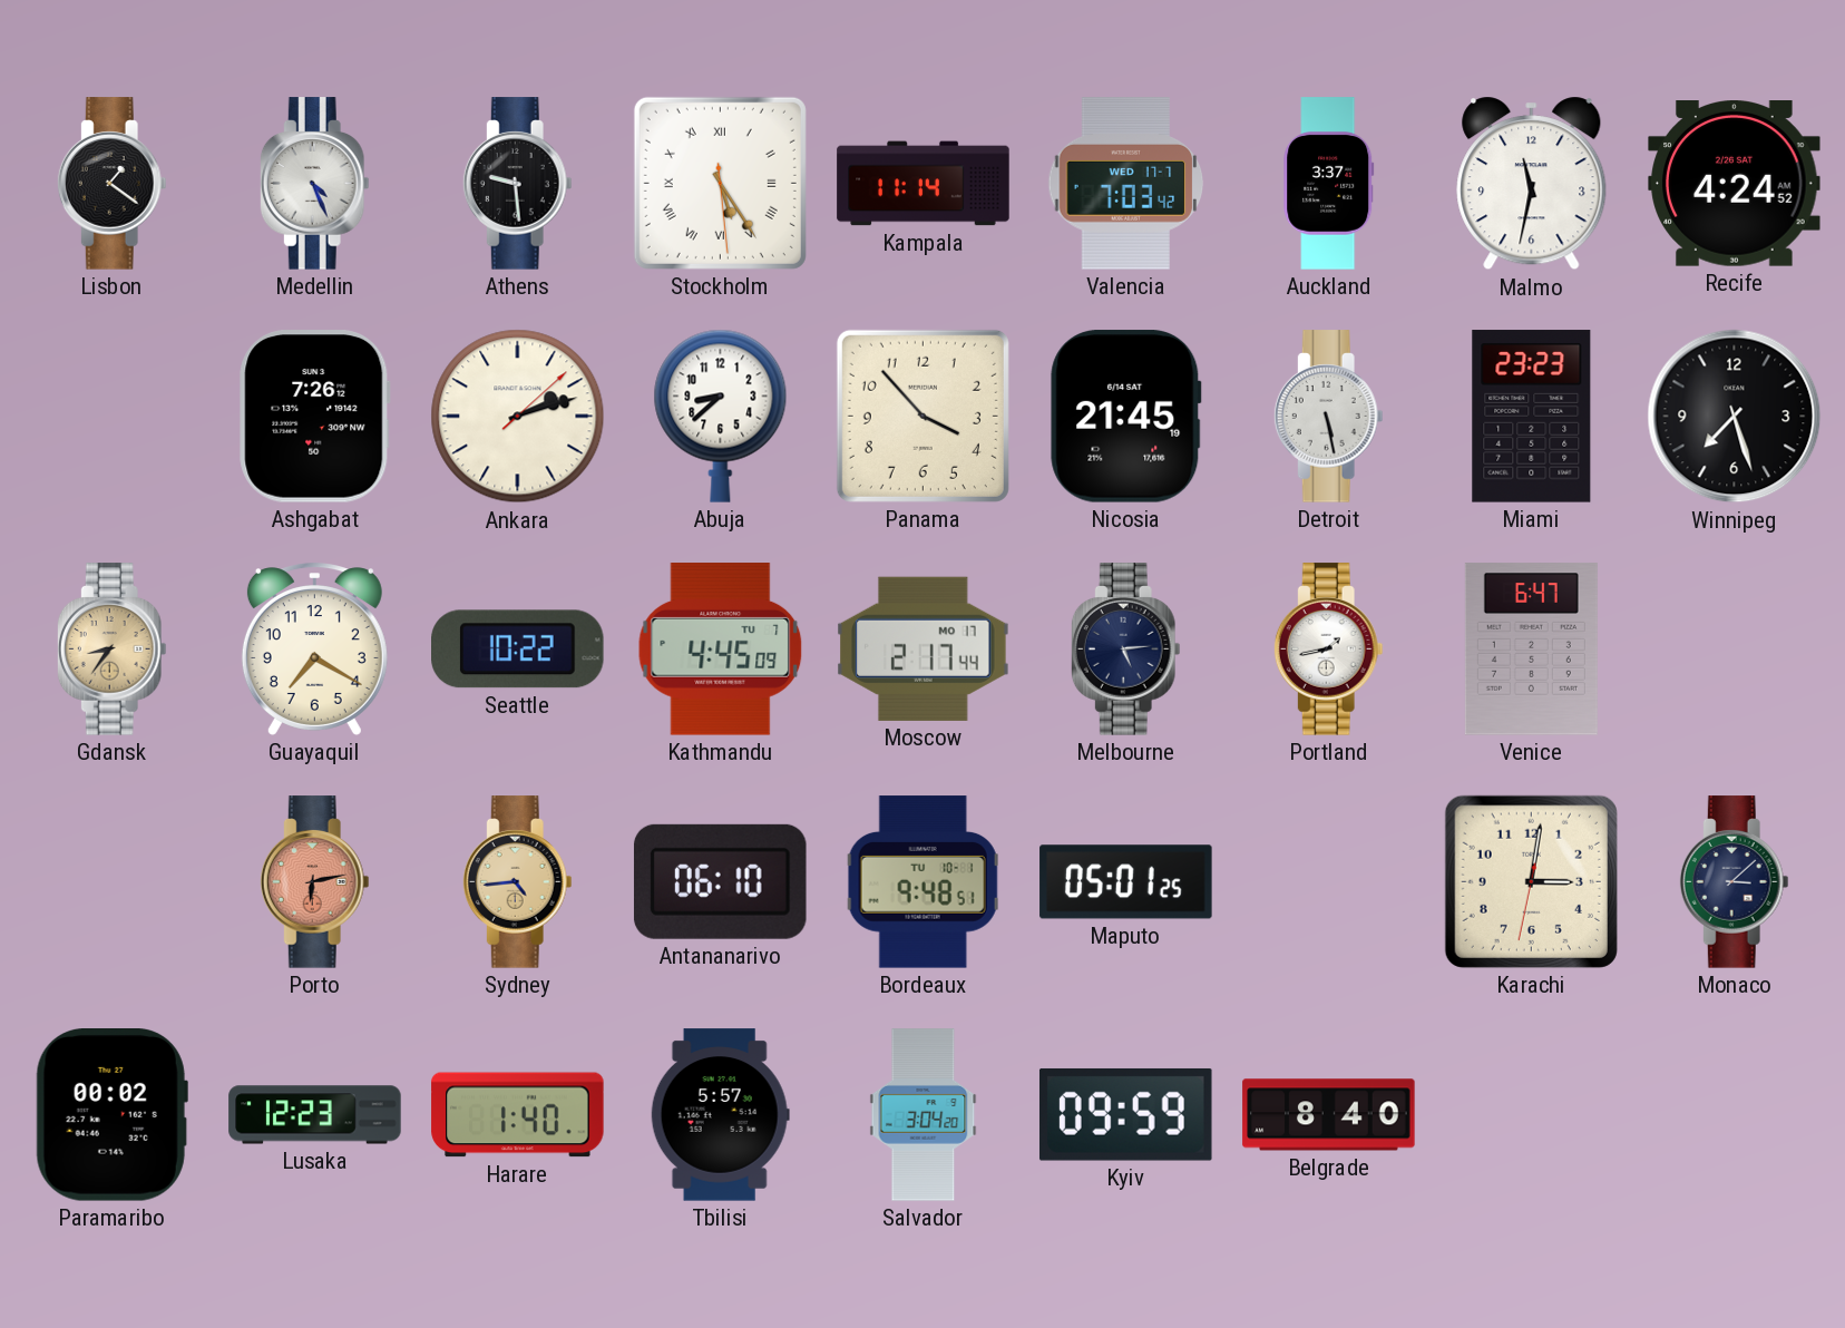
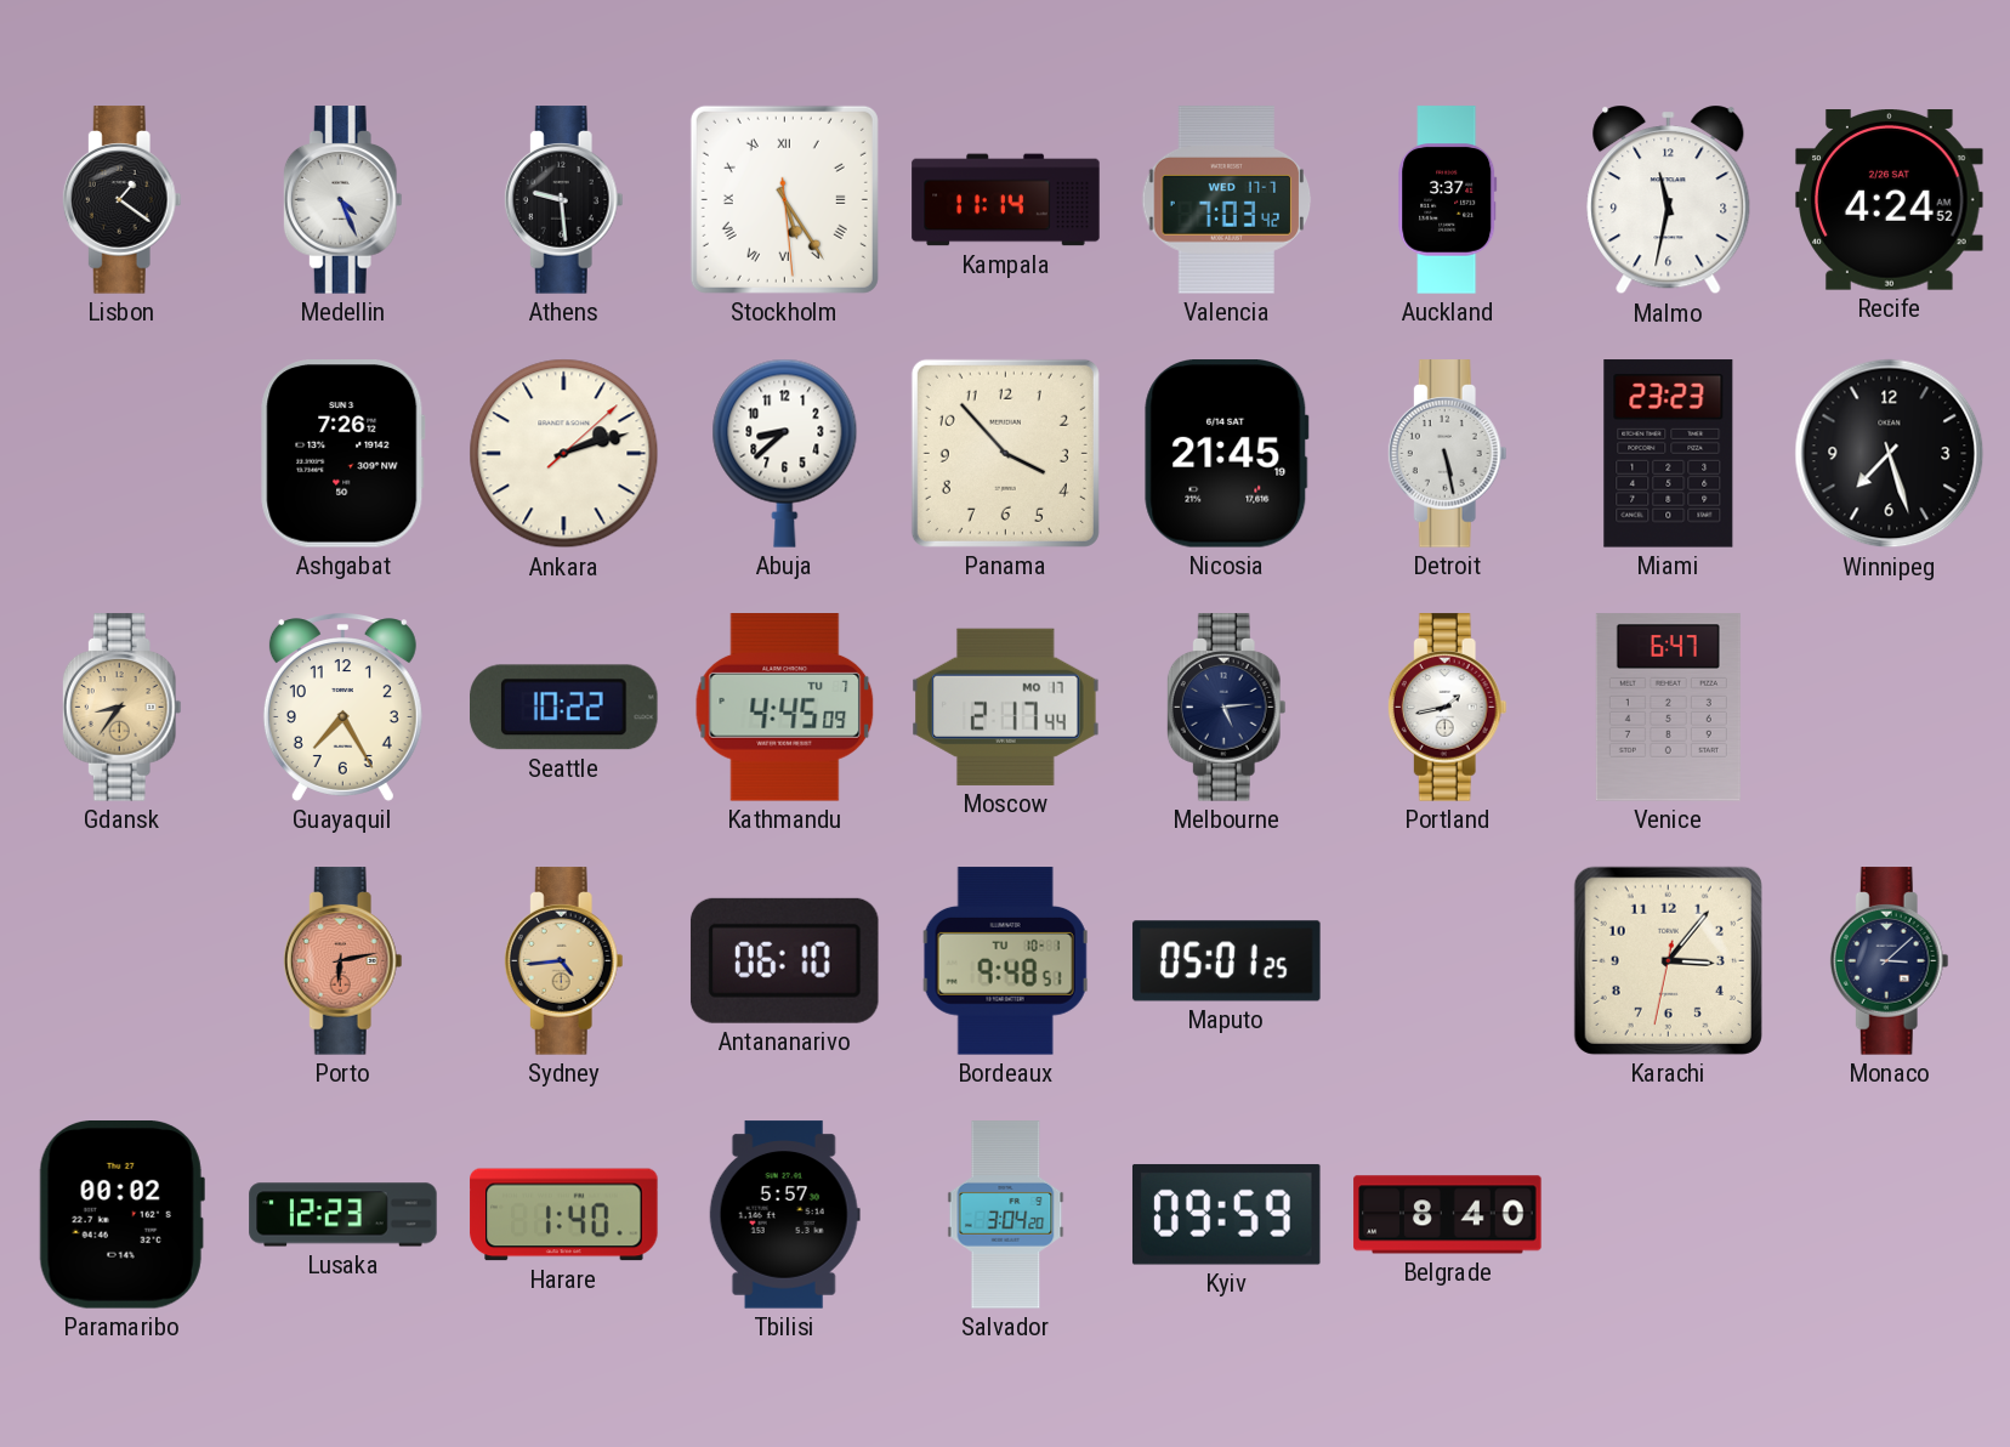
Guayaquil: 7:20 -> 7:25
Karachi: 3:01 -> 3:06
